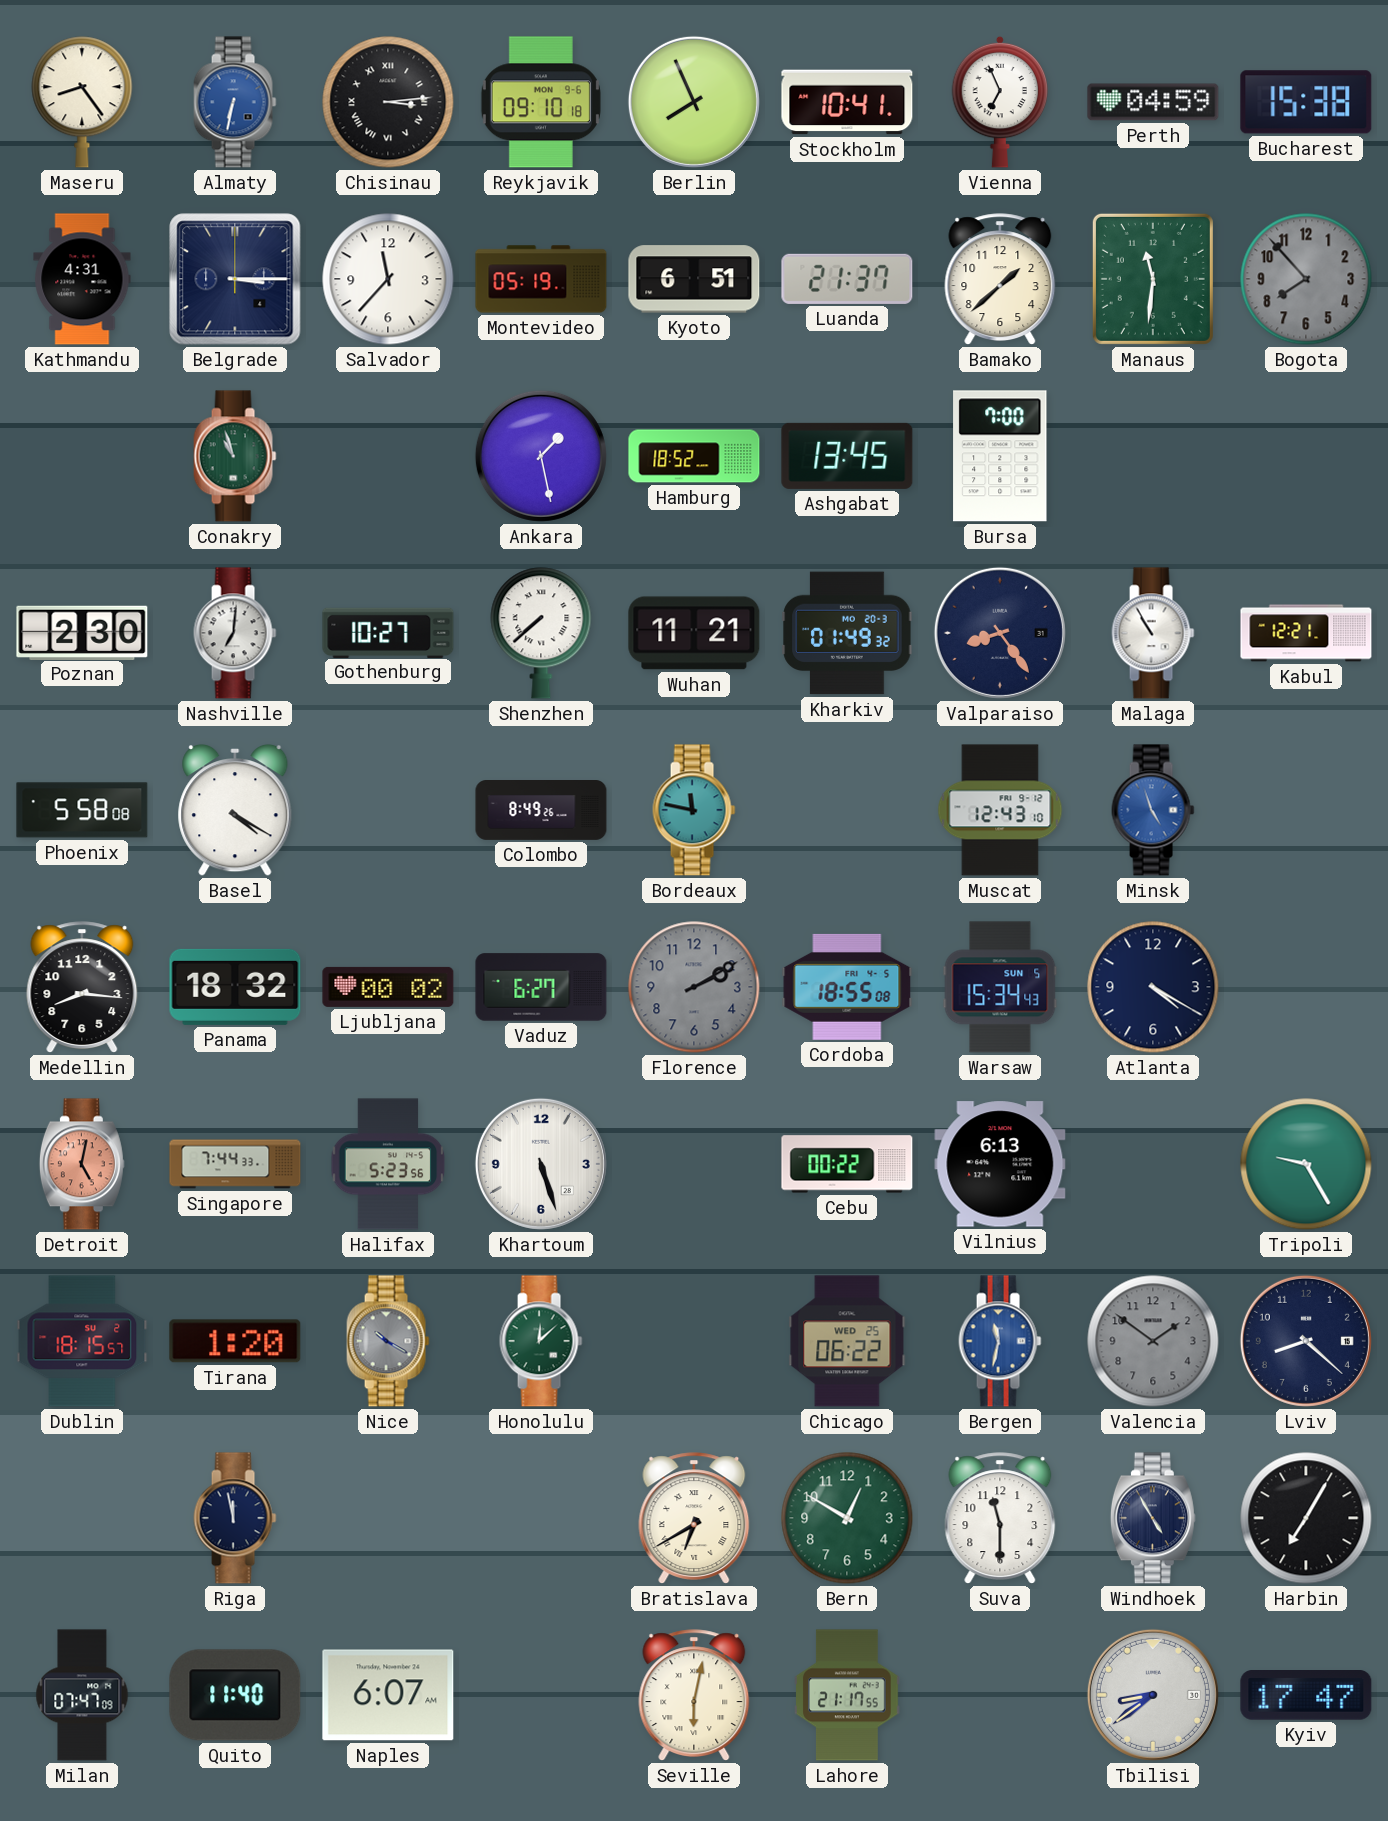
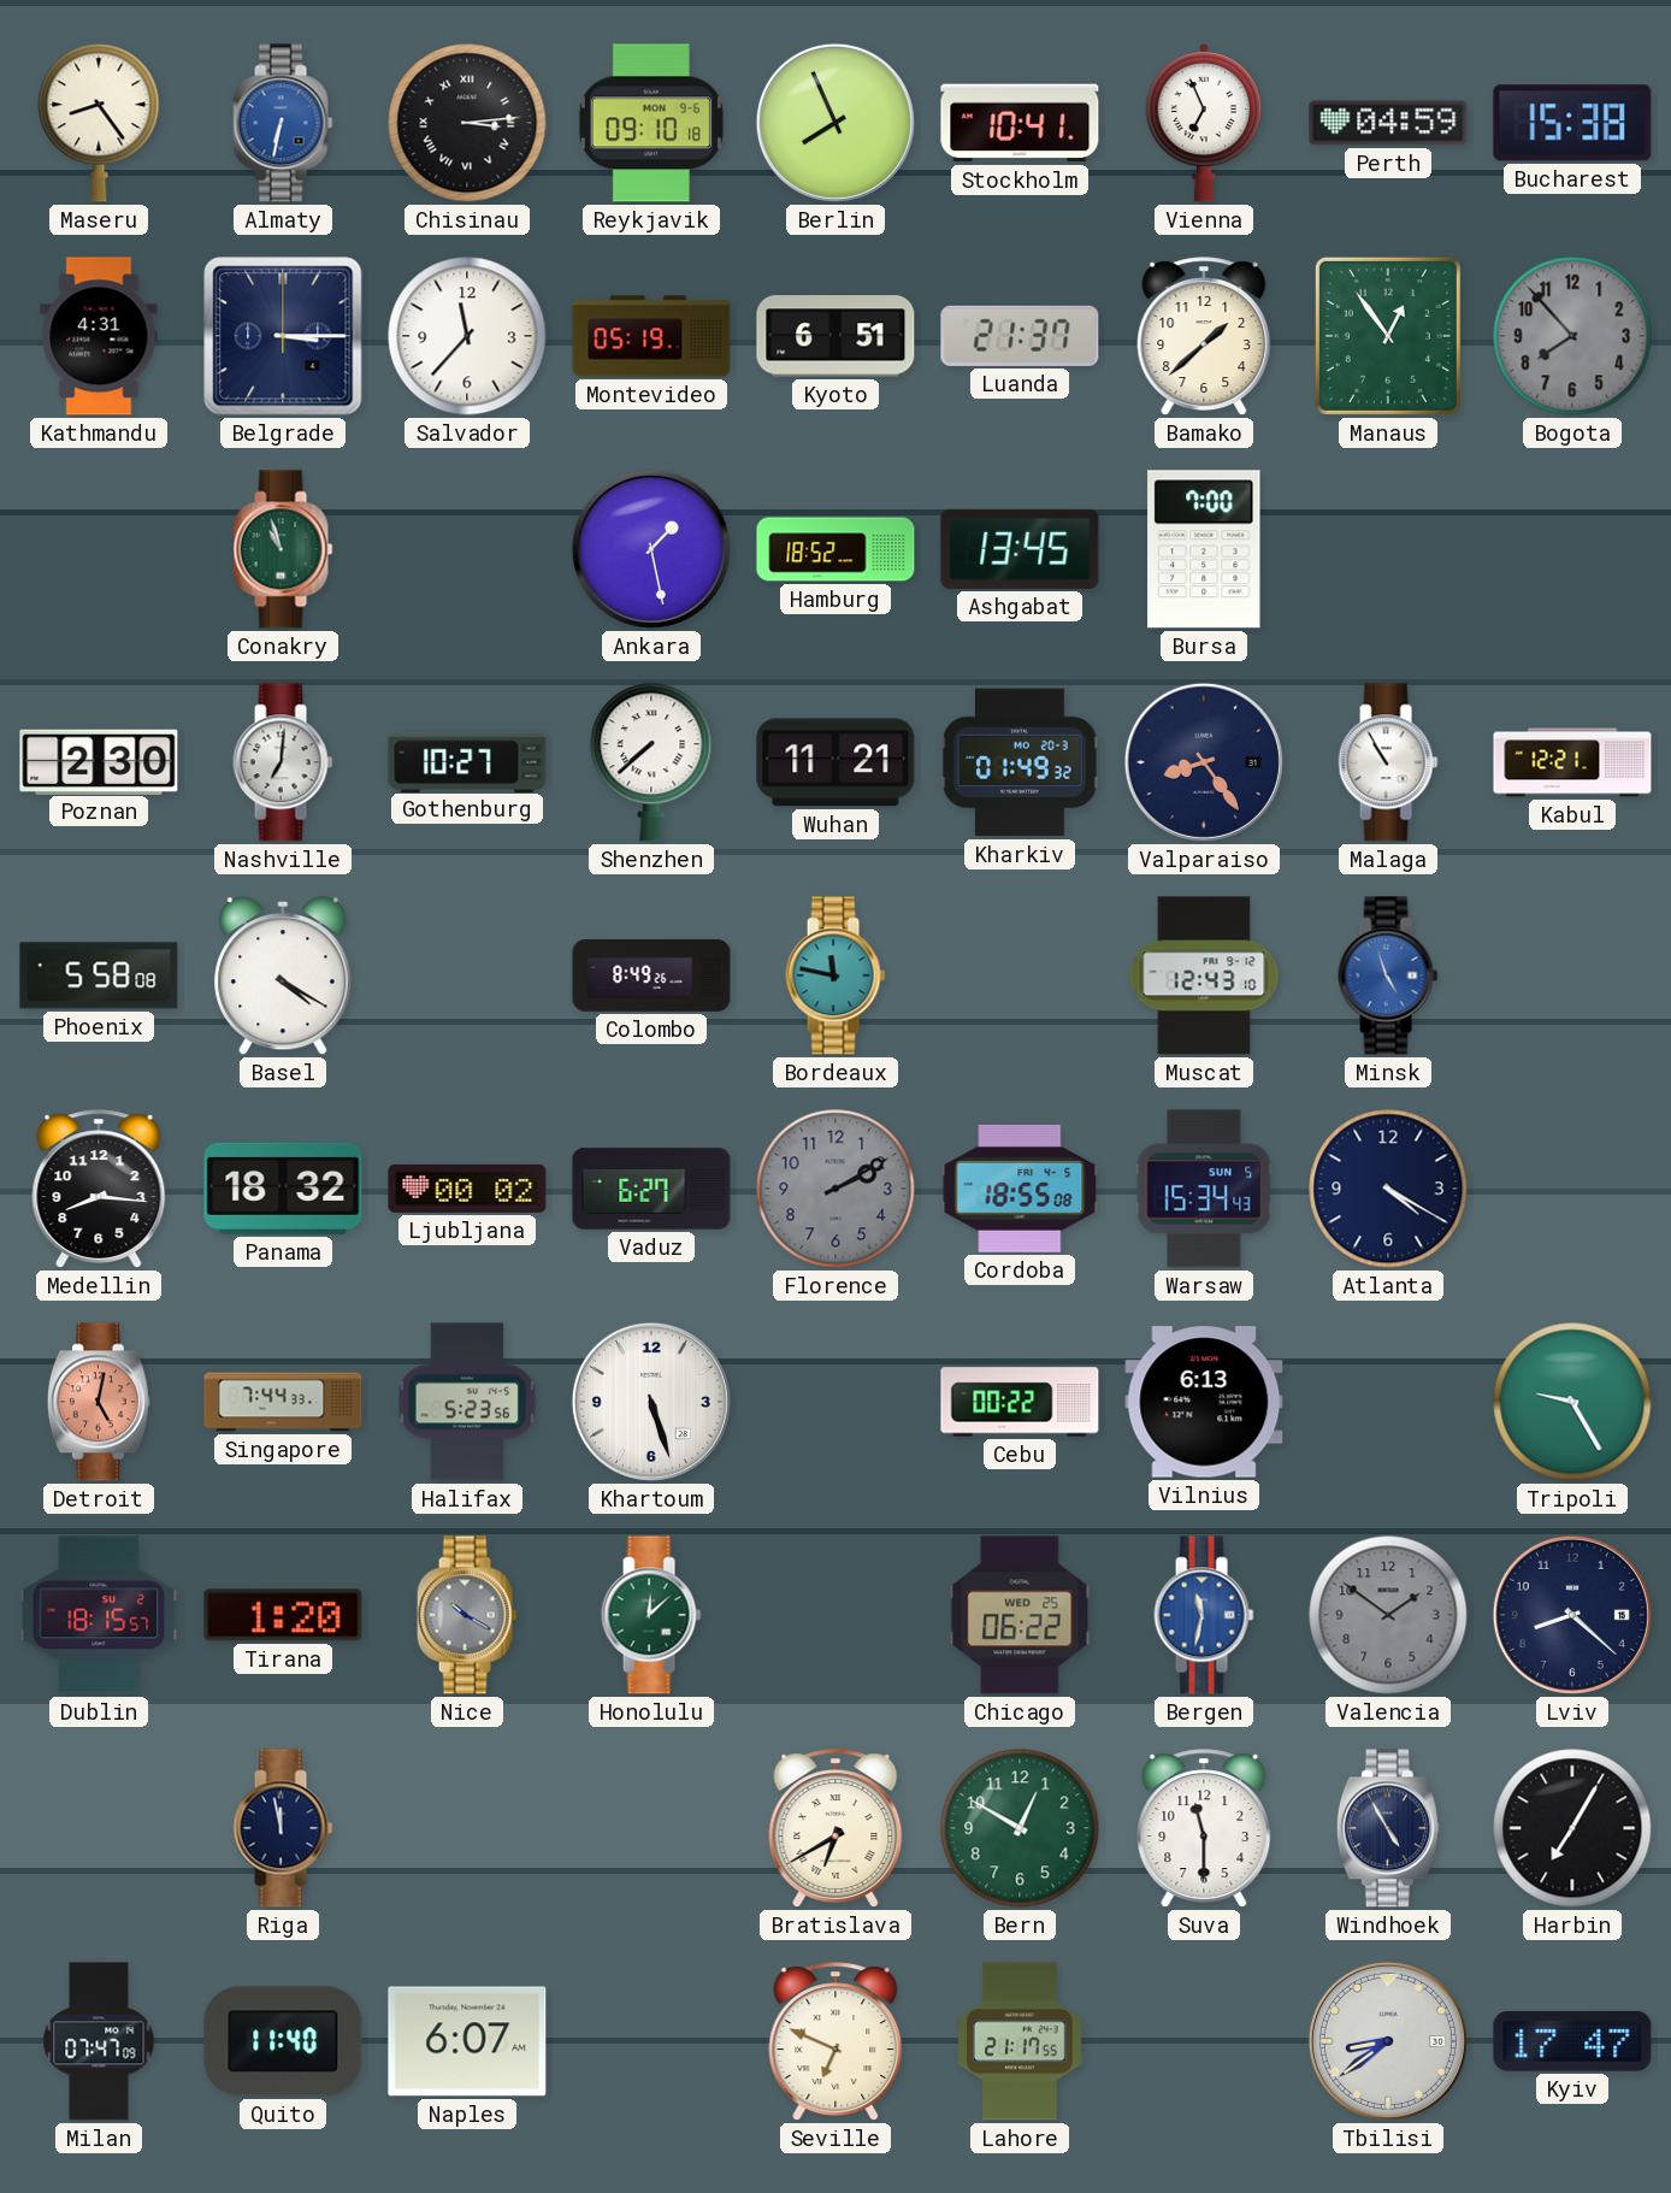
Manaus: 11:31 -> 12:54
Seville: 6:02 -> 6:49
